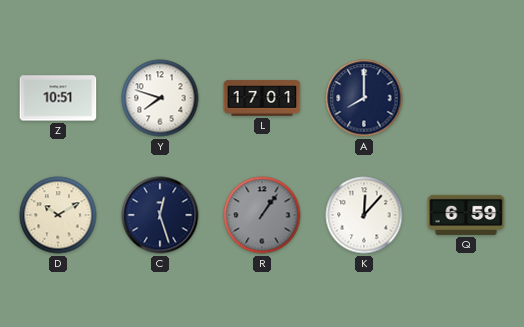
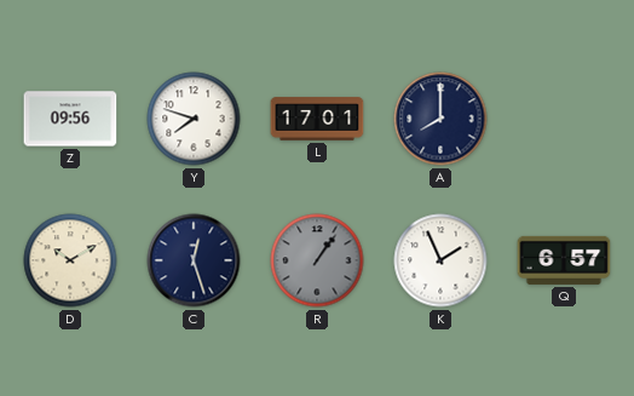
Z: 10:51 -> 09:56
K: 12:07 -> 1:56
Q: 6:59 -> 6:57
